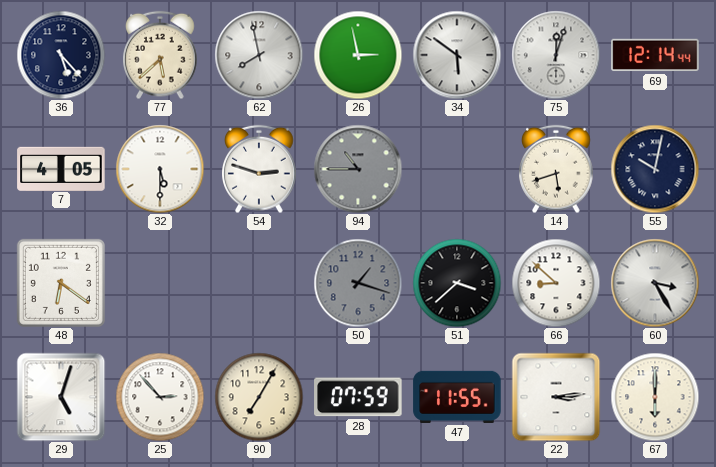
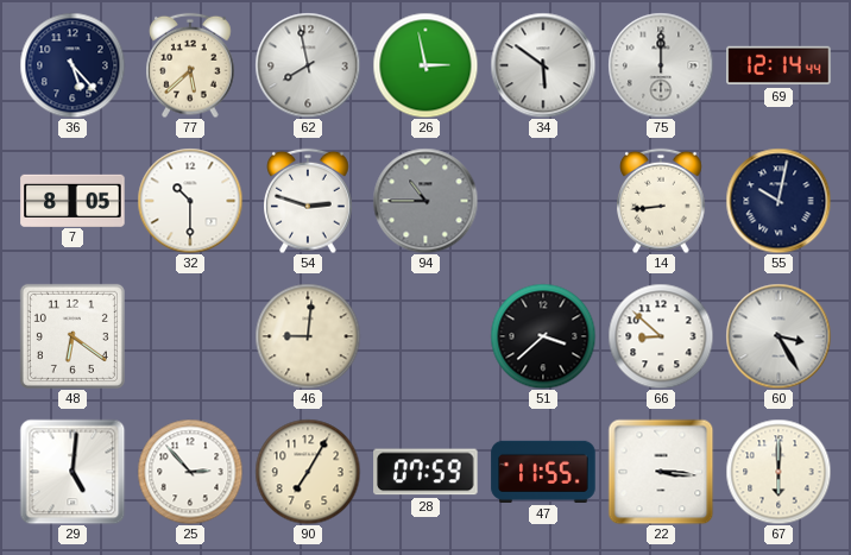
75: 12:03 -> 12:00
7: 4:05 -> 8:05
32: 5:30 -> 10:30
14: 5:42 -> 8:44
46: none -> 9:01
50: 1:18 -> none
29: 5:03 -> 5:01
22: 3:14 -> 3:16
